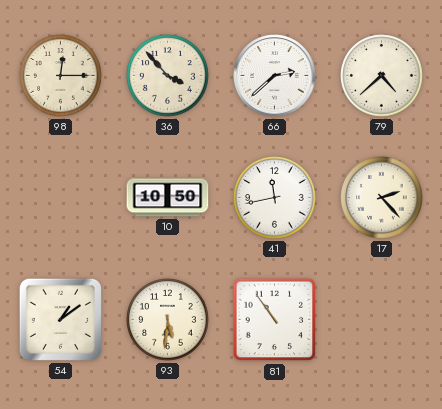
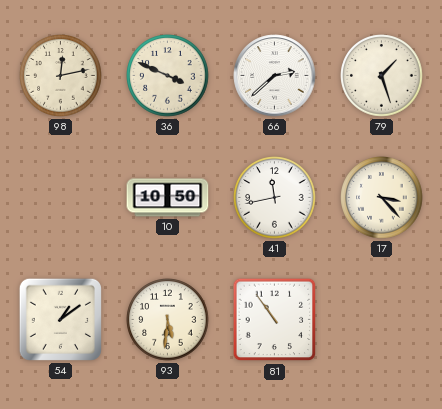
98: 12:15 -> 12:13
36: 3:53 -> 3:49
79: 4:38 -> 1:27
17: 2:23 -> 3:23
